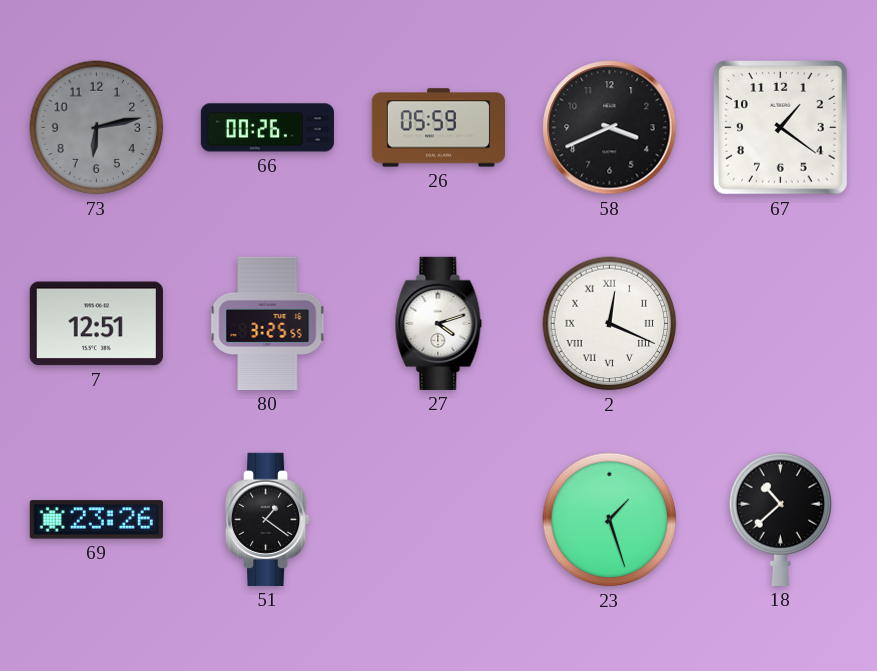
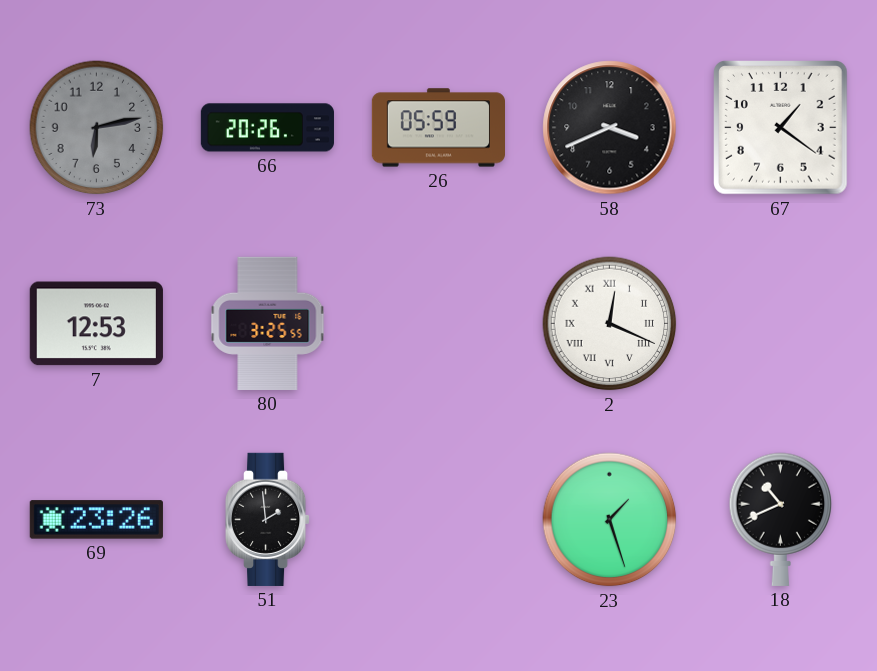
66: 00:26 -> 20:26
7: 12:51 -> 12:53
27: 4:12 -> none
51: 1:21 -> 1:59
18: 10:38 -> 10:41
